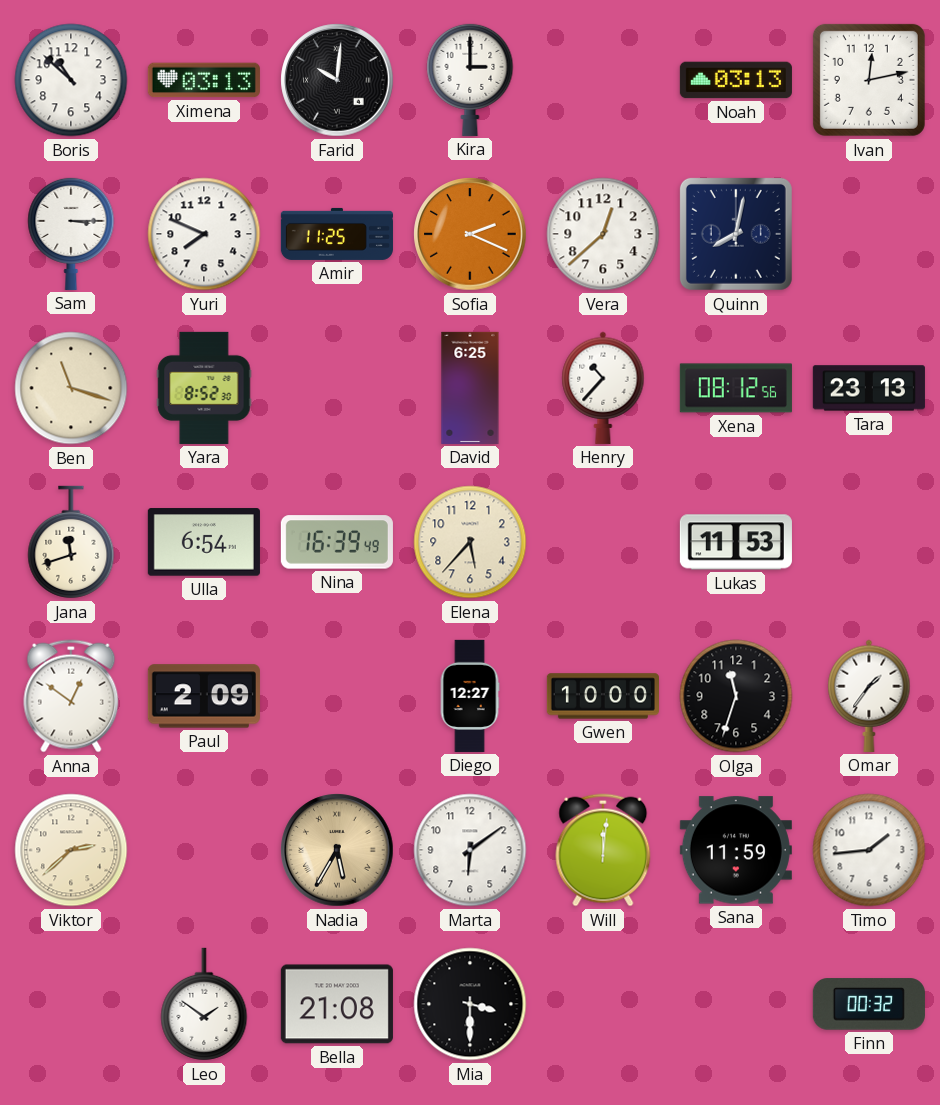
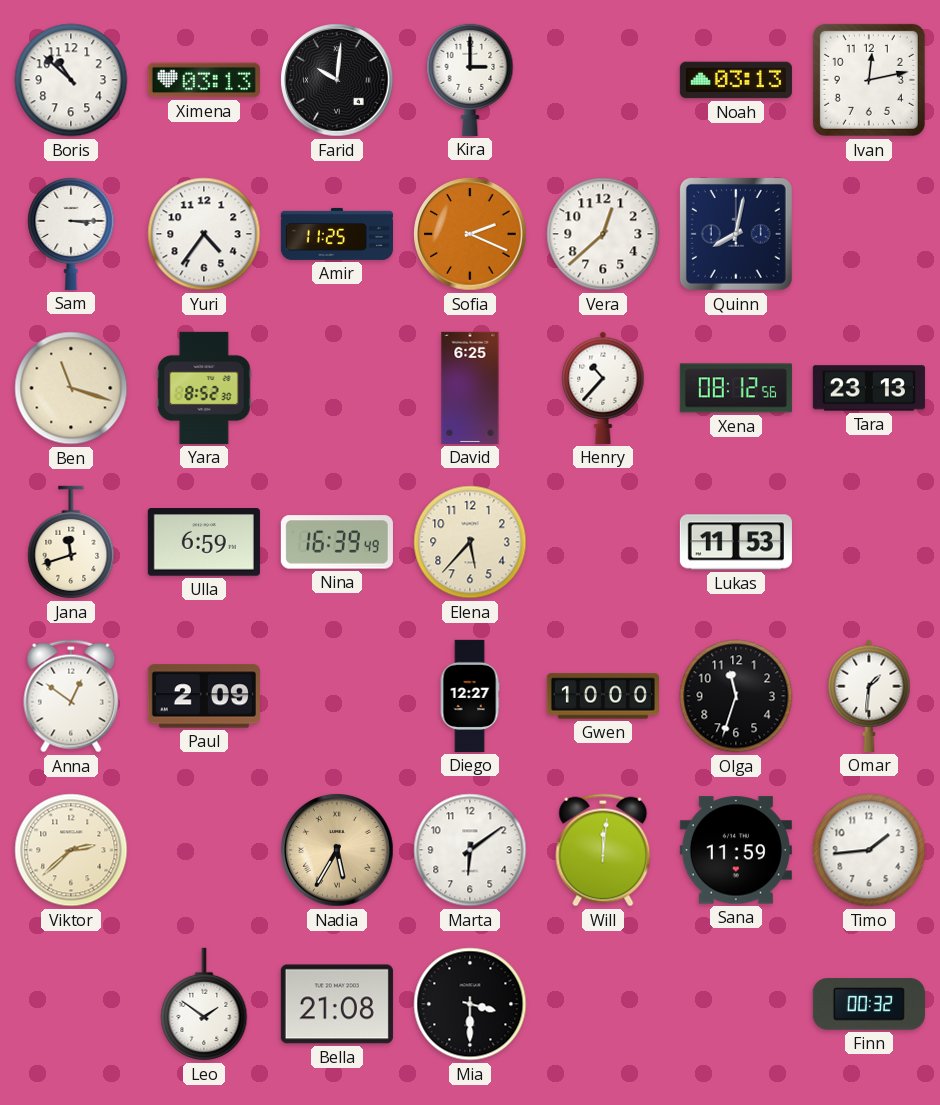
Yuri: 7:49 -> 4:36
Ulla: 6:54 -> 6:59
Omar: 1:36 -> 1:31
